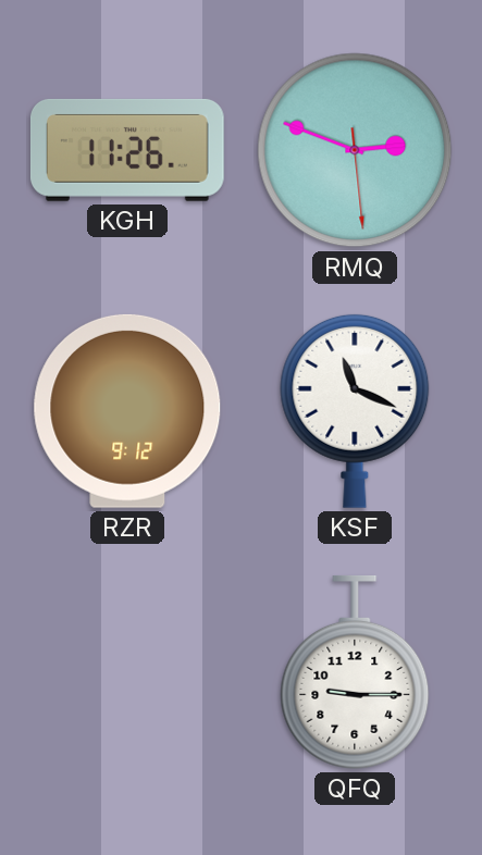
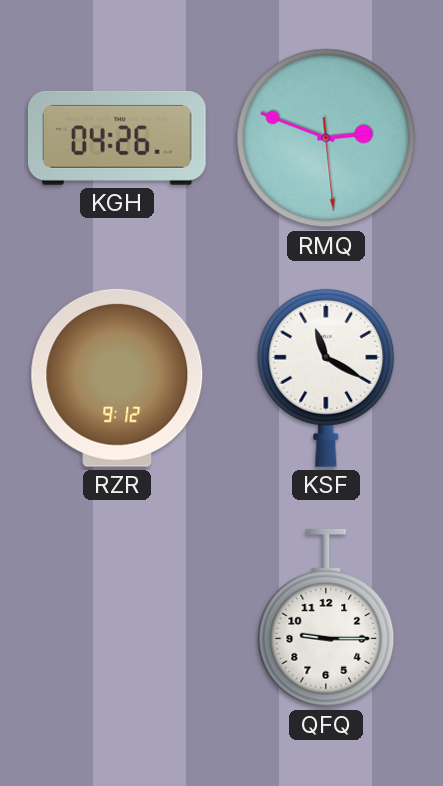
KGH: 11:26 -> 04:26
KSF: 11:19 -> 11:20
